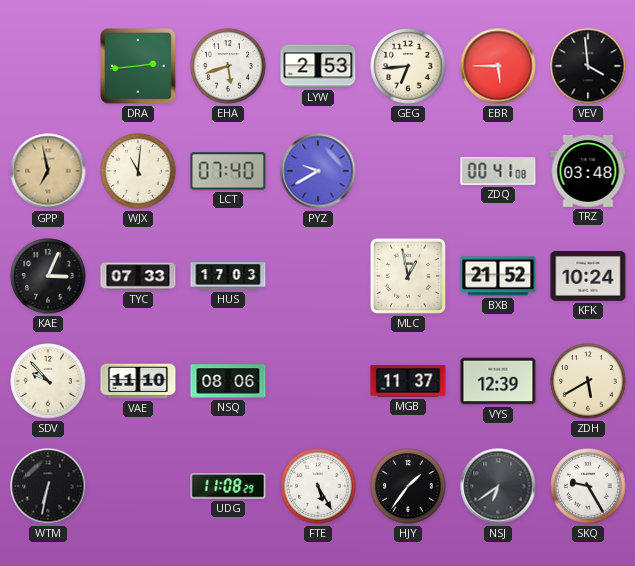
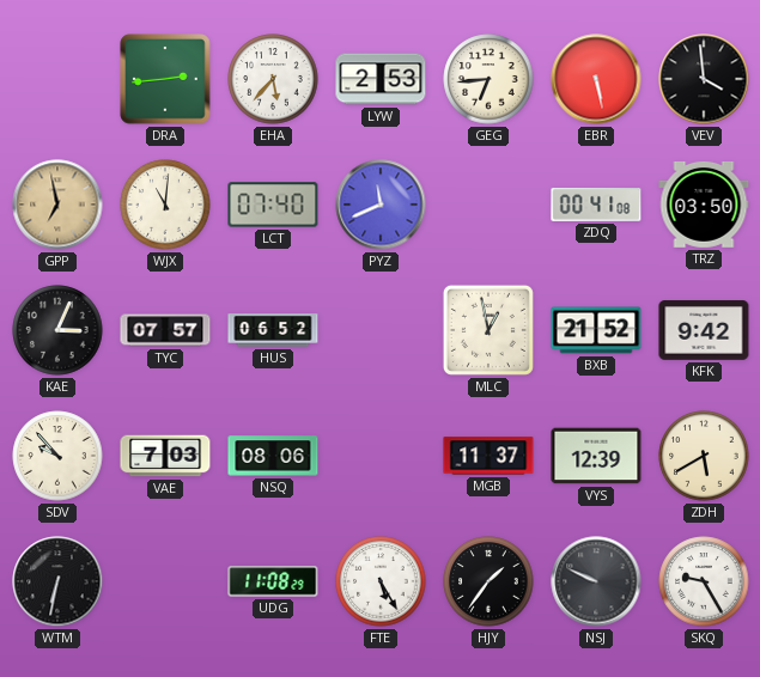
EHA: 5:42 -> 5:37
EBR: 5:45 -> 5:28
PYZ: 9:40 -> 11:41
TRZ: 03:48 -> 03:50
TYC: 07:33 -> 07:57
HUS: 17:03 -> 06:52
KFK: 10:24 -> 9:42
VAE: 11:10 -> 7:03
NSJ: 6:39 -> 9:49
